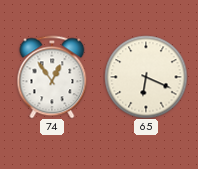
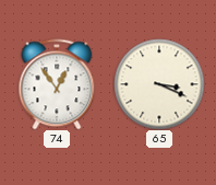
65: 6:19 -> 3:19
